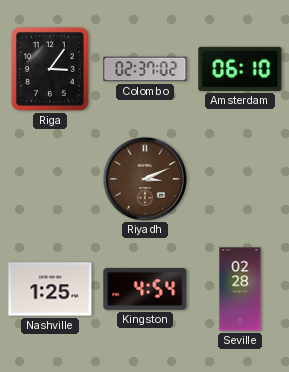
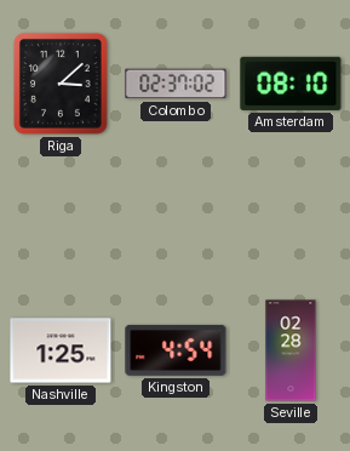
Riga: 3:06 -> 3:08
Amsterdam: 06:10 -> 08:10
Riyadh: 3:11 -> none
